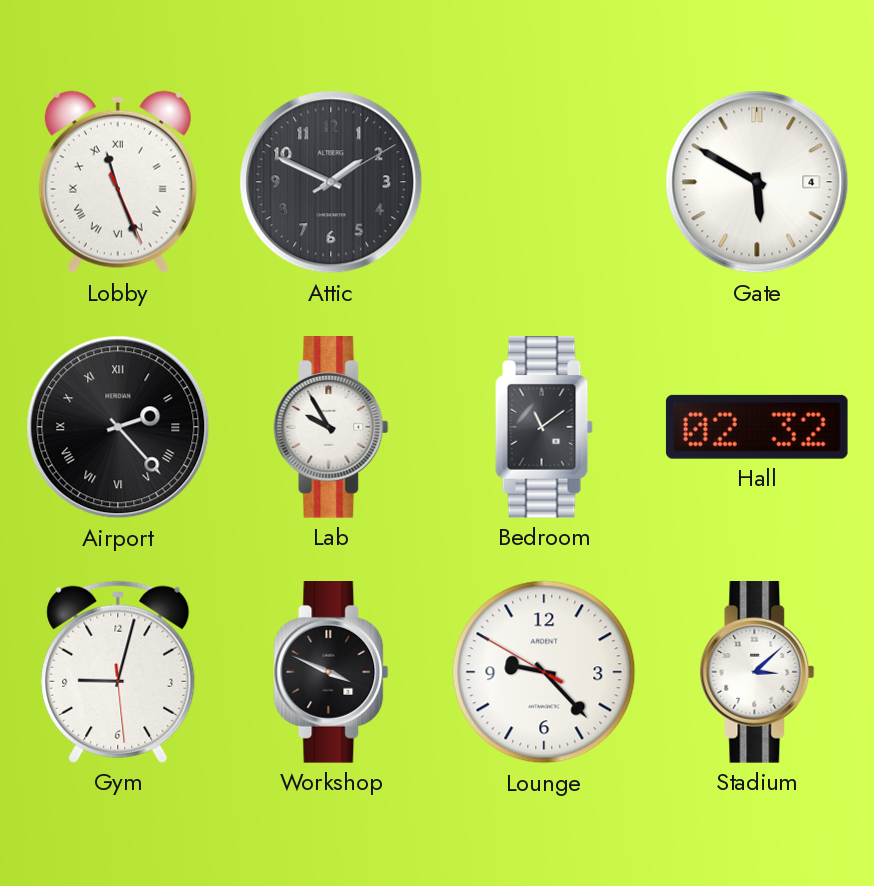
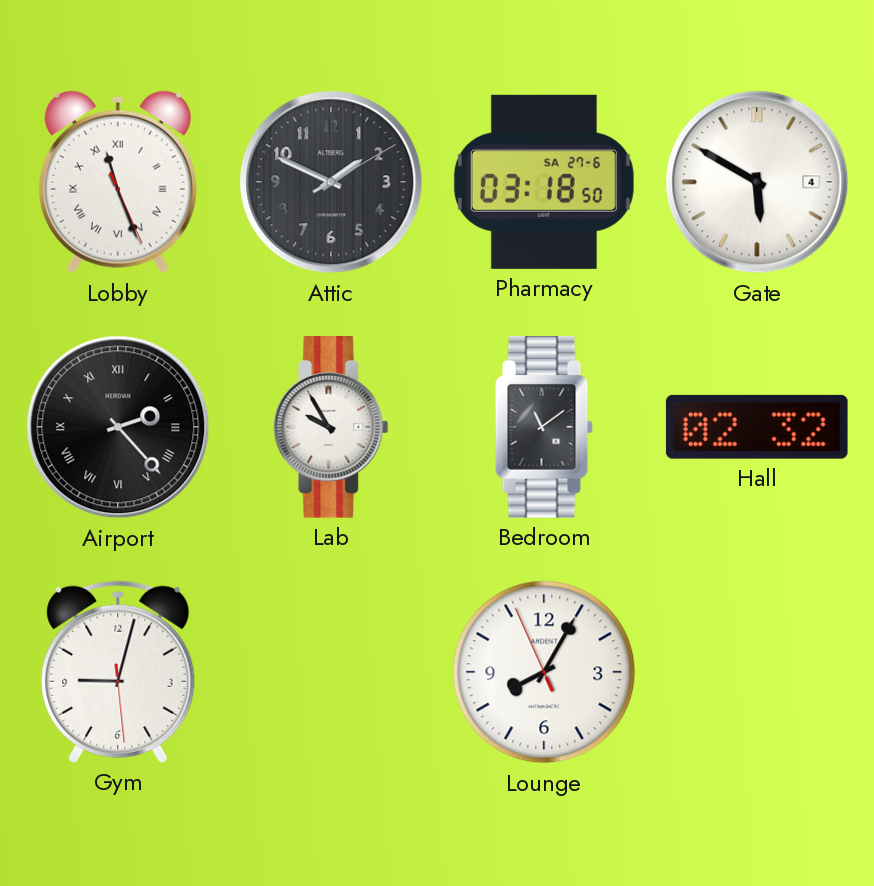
Pharmacy: none -> 03:18
Workshop: 3:49 -> none
Lounge: 9:22 -> 8:04
Stadium: 3:08 -> none
